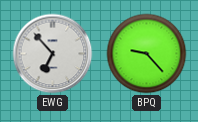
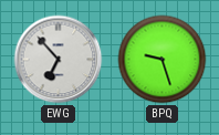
BPQ: 9:23 -> 9:27
